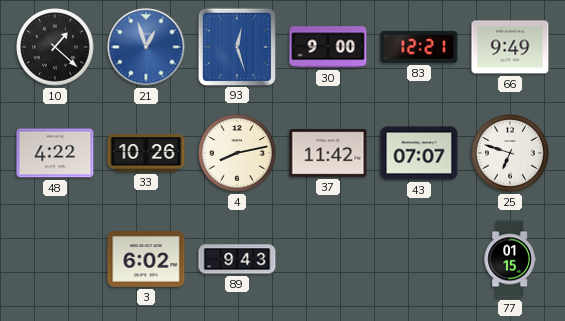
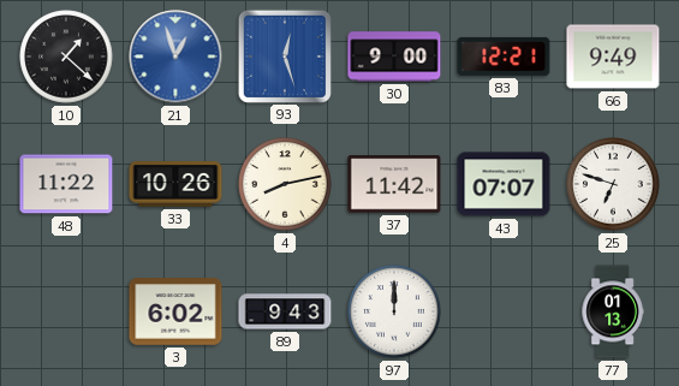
48: 4:22 -> 11:22
97: none -> 12:00
77: 01:15 -> 01:13
